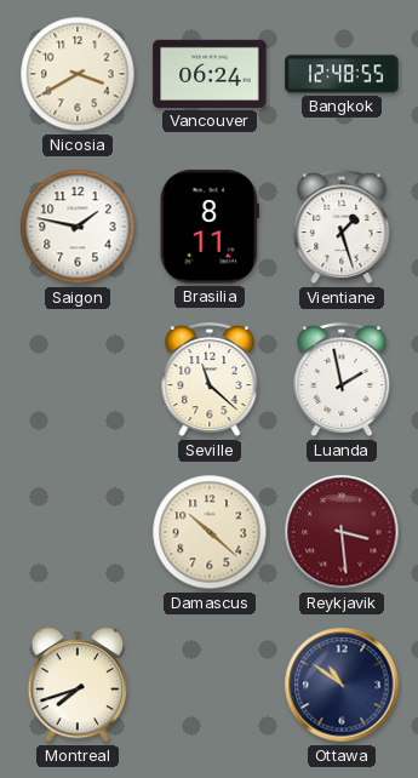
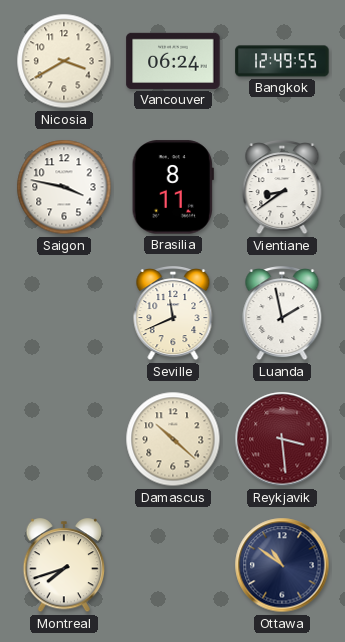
Bangkok: 12:48 -> 12:49
Saigon: 1:47 -> 3:47
Vientiane: 1:27 -> 8:39
Seville: 11:22 -> 11:41
